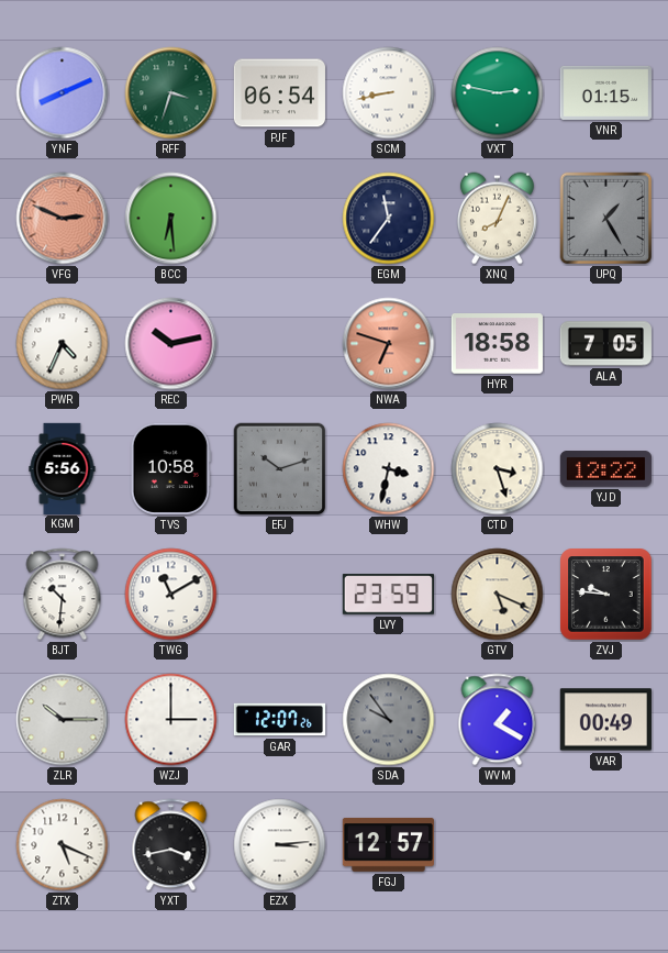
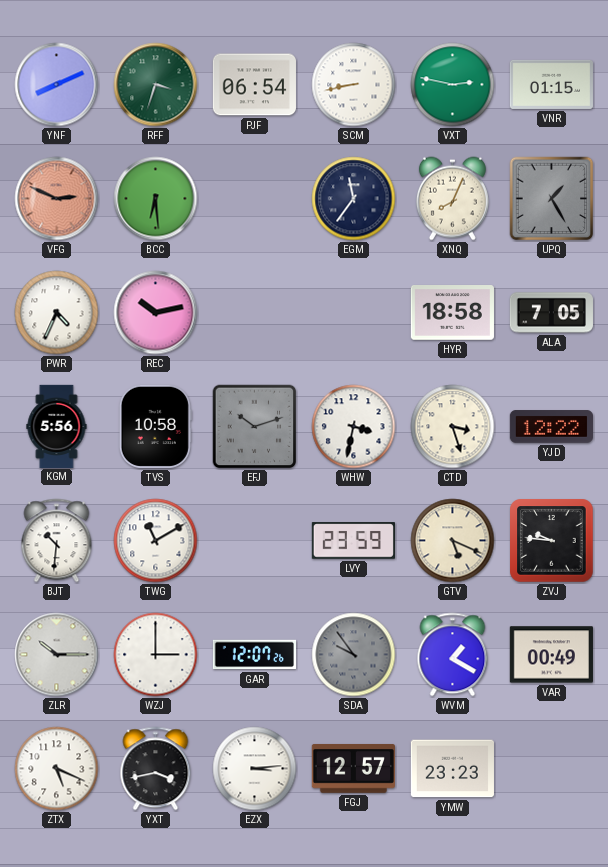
NWA: 6:48 -> none
YMW: none -> 23:23
